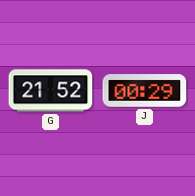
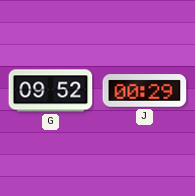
G: 21:52 -> 09:52
